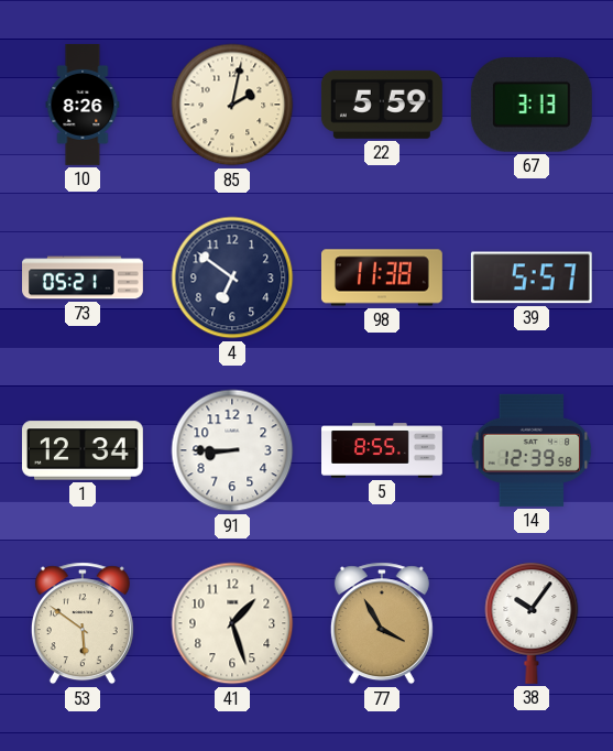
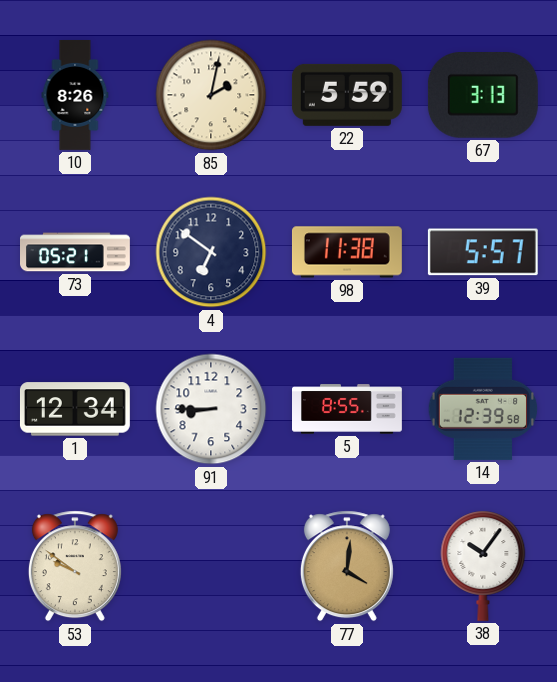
53: 5:51 -> 9:51
41: 1:27 -> none
77: 3:55 -> 4:01
